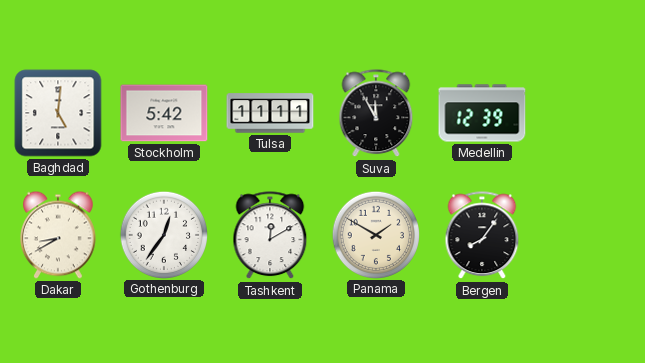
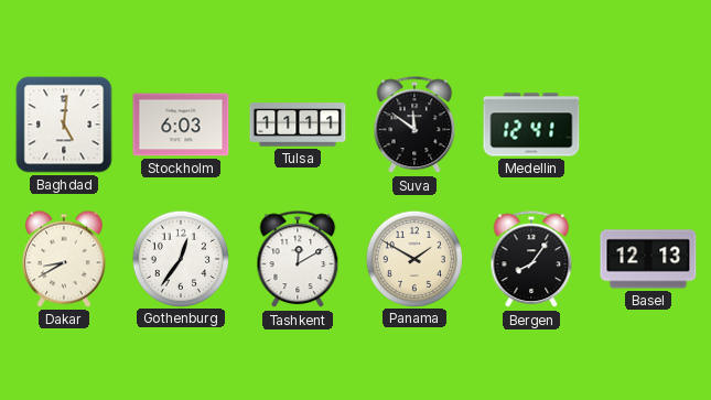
Stockholm: 5:42 -> 6:03
Suva: 11:55 -> 11:51
Medellin: 12:39 -> 12:41
Basel: none -> 12:13
